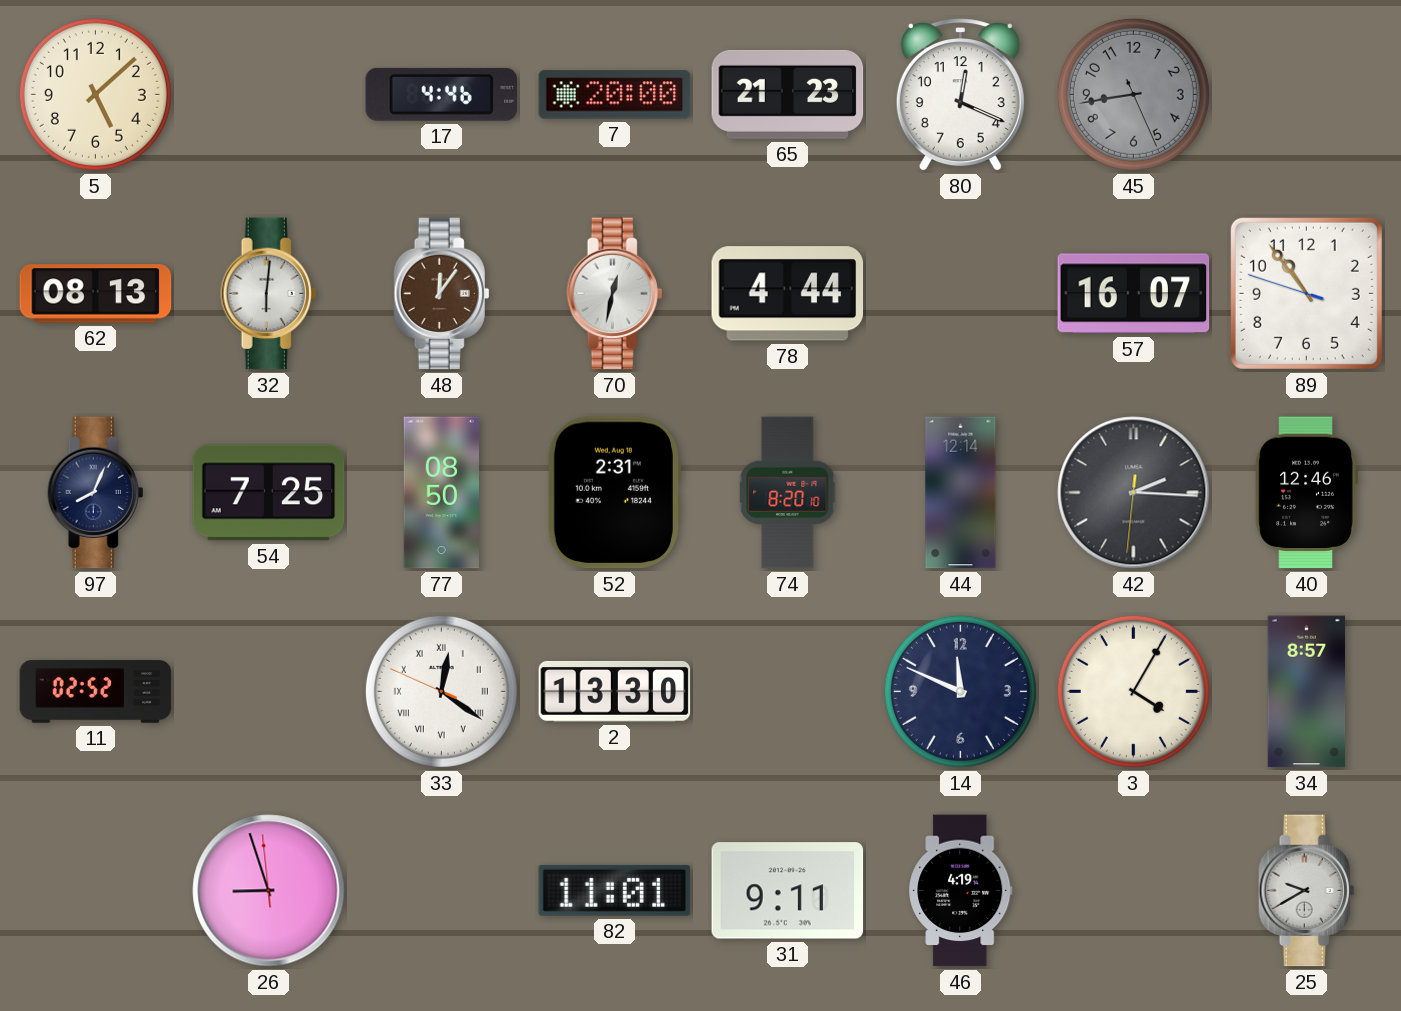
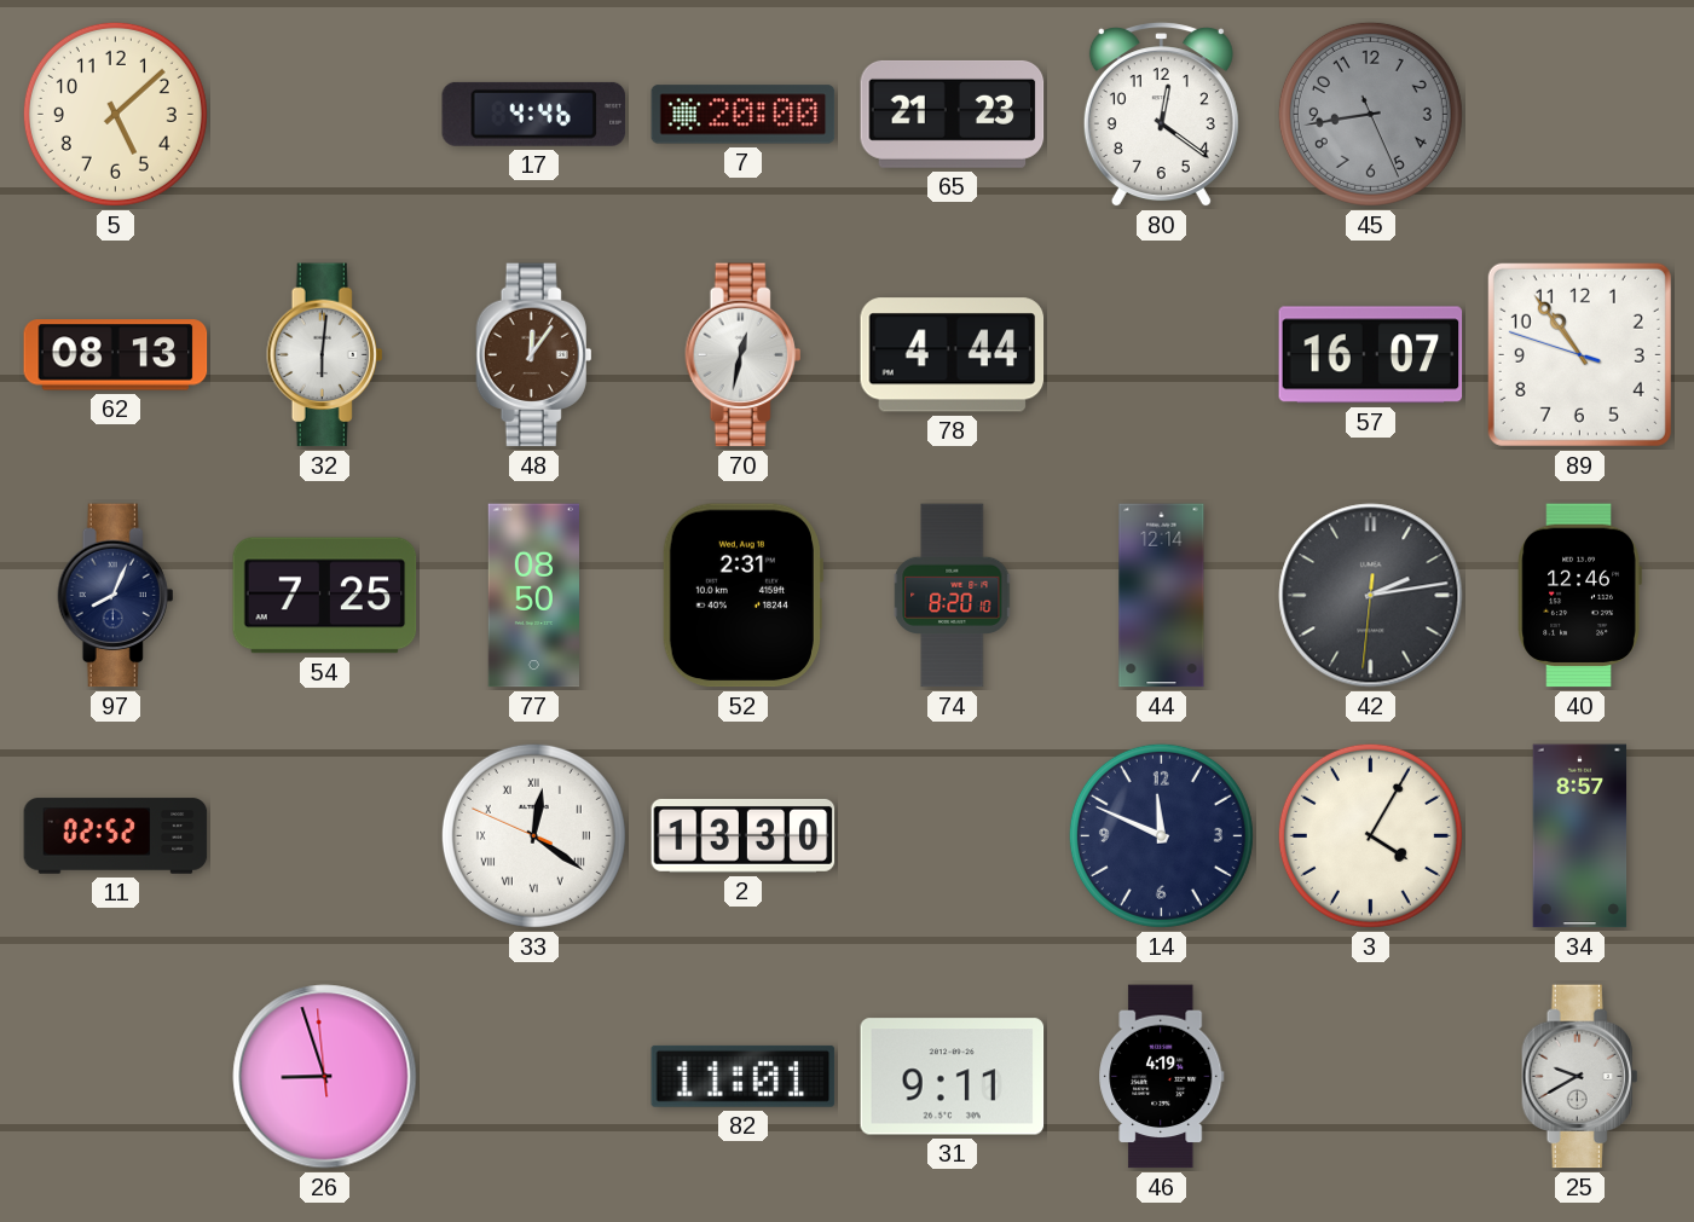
80: 12:19 -> 12:21
42: 2:15 -> 2:13
